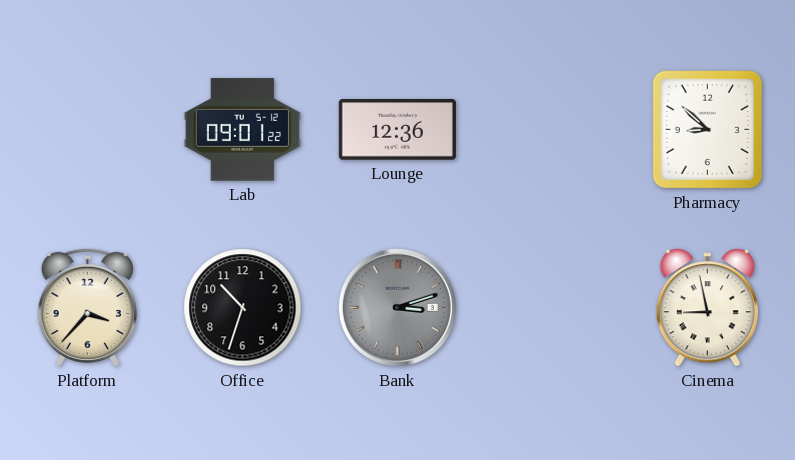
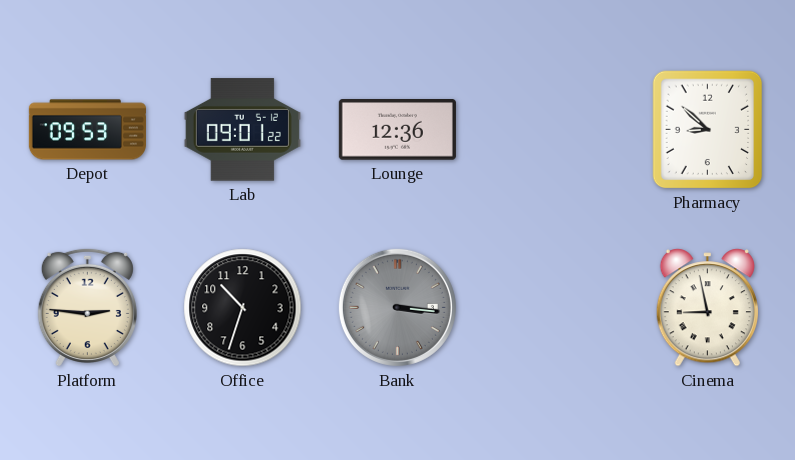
Depot: none -> 09:53
Platform: 3:37 -> 2:46
Bank: 3:12 -> 3:16
